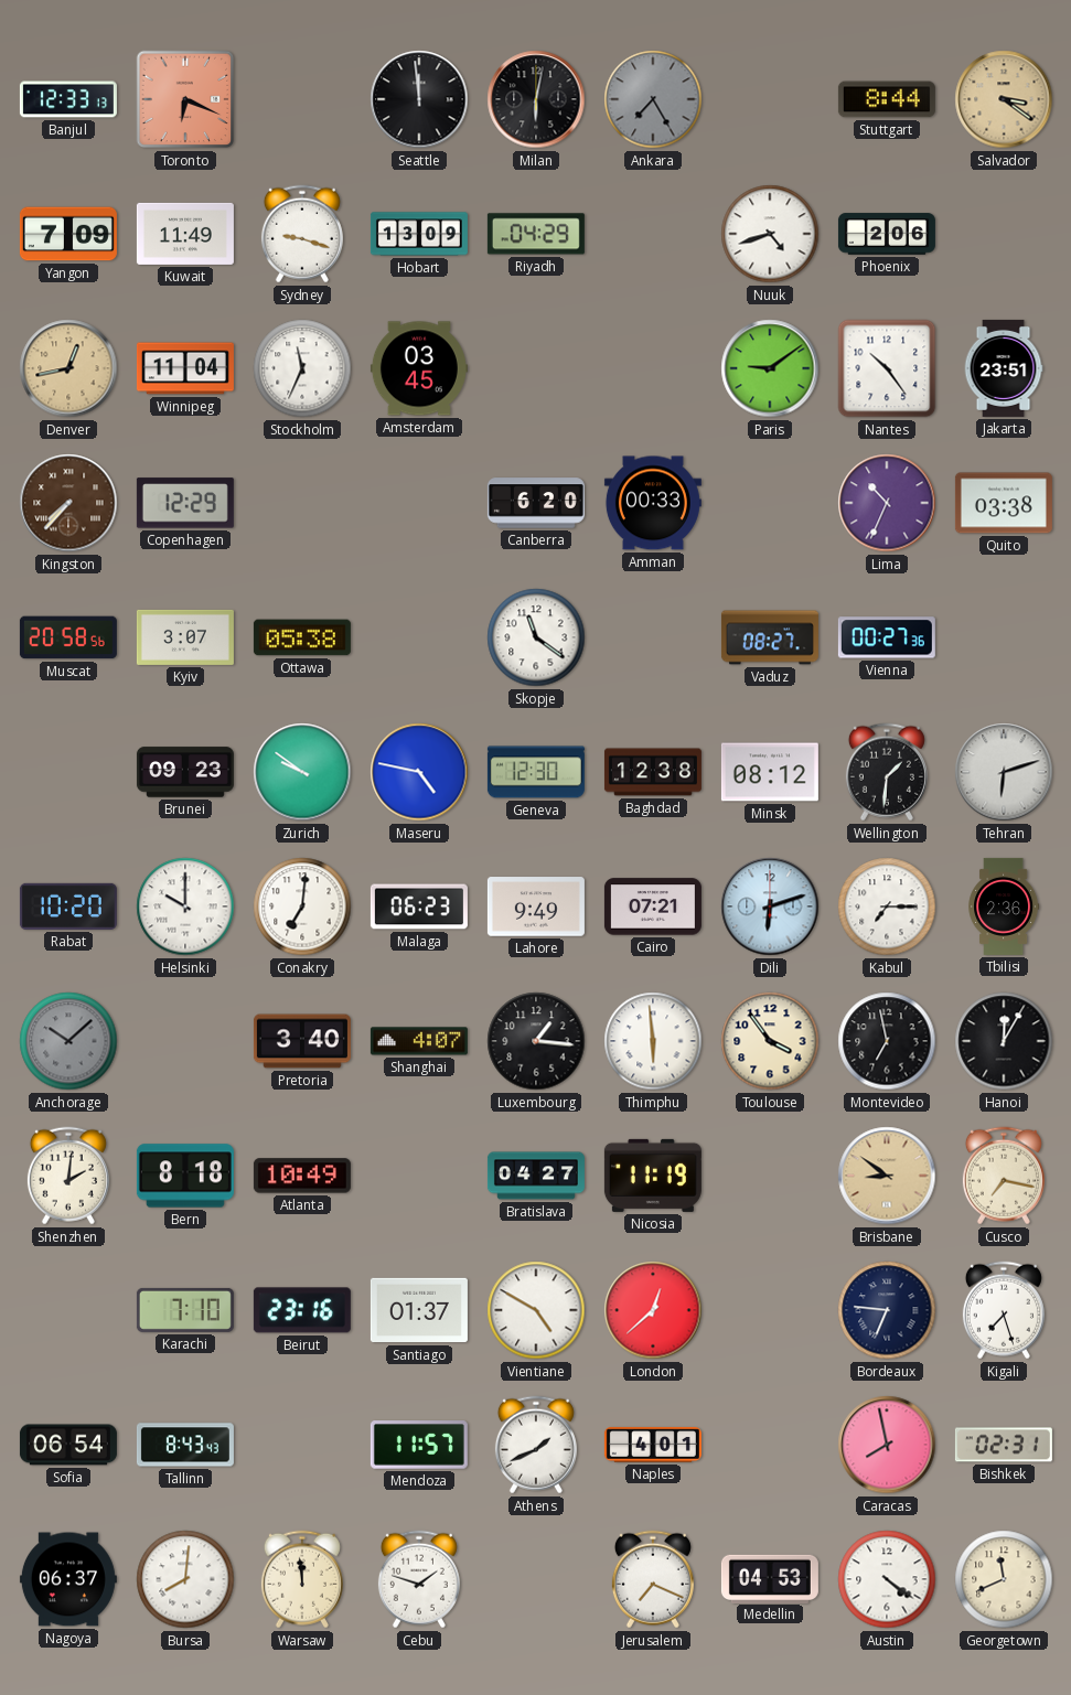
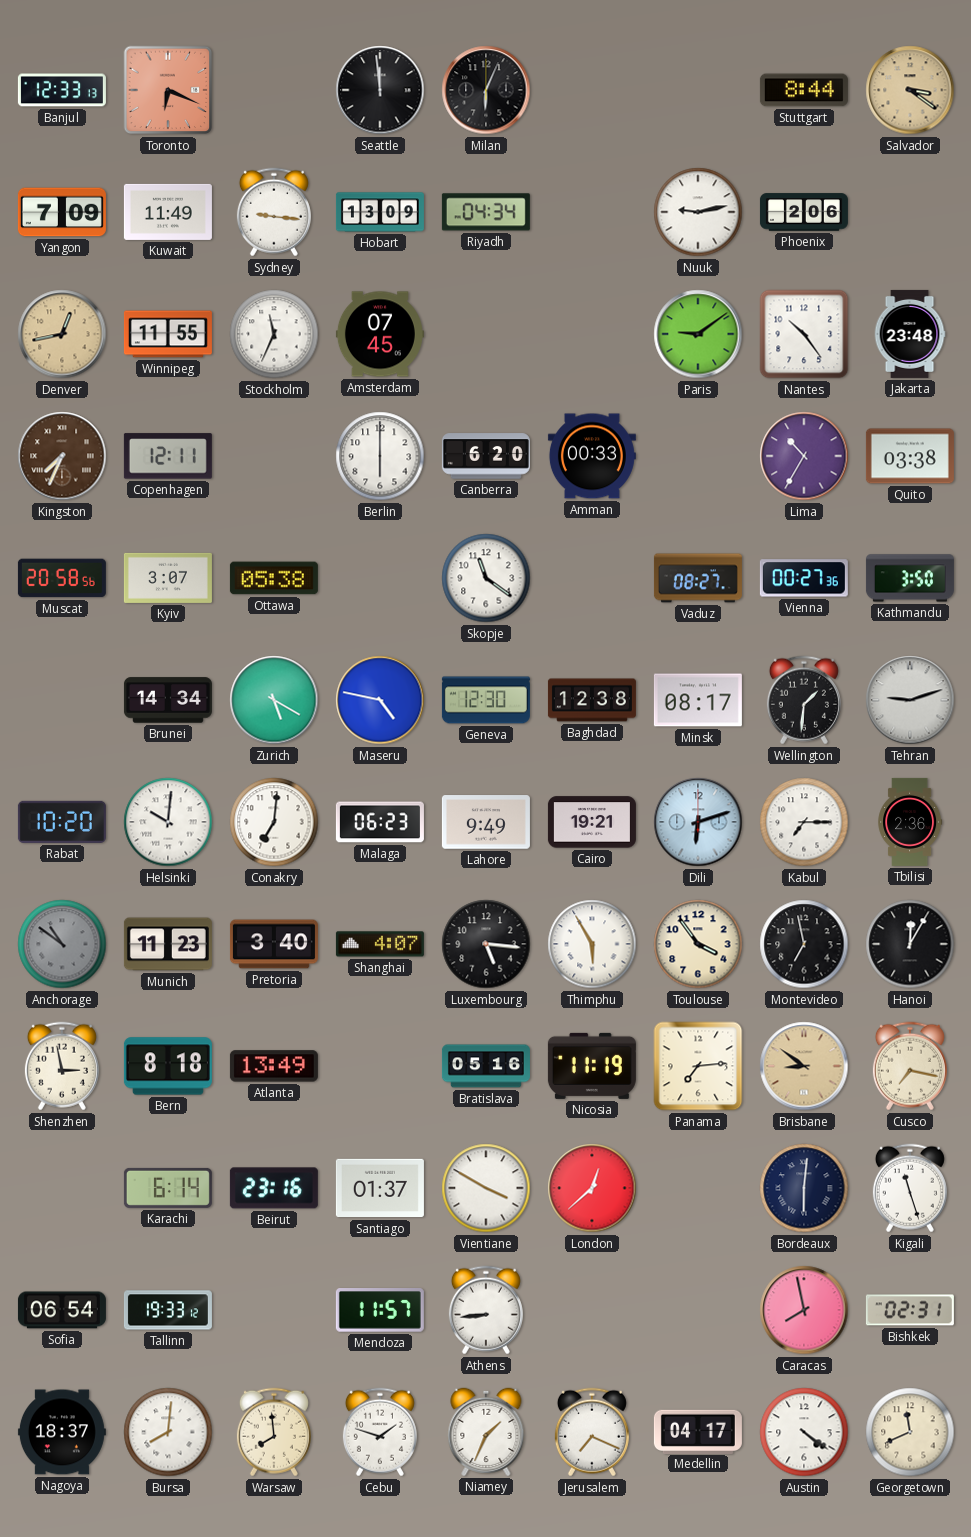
Milan: 6:02 -> 6:04
Ankara: 7:25 -> none
Sydney: 9:18 -> 9:16
Riyadh: 04:29 -> 04:34
Nuuk: 4:42 -> 9:13
Winnipeg: 11:04 -> 11:55
Amsterdam: 03:45 -> 07:45
Jakarta: 23:51 -> 23:48
Kingston: 7:37 -> 7:34
Copenhagen: 12:29 -> 12:11
Berlin: none -> 6:00
Lima: 10:34 -> 10:35
Kathmandu: none -> 3:50
Brunei: 09:23 -> 14:34
Zurich: 9:51 -> 5:20
Minsk: 08:12 -> 08:17
Tehran: 6:12 -> 9:12
Helsinki: 10:00 -> 10:01
Cairo: 07:21 -> 19:21
Anchorage: 10:08 -> 10:51
Munich: none -> 11:23
Luxembourg: 1:16 -> 5:16
Thimphu: 5:59 -> 5:55
Shenzhen: 2:01 -> 2:58
Atlanta: 10:49 -> 13:49
Bratislava: 04:27 -> 05:16
Panama: none -> 7:14
Karachi: 7:10 -> 6:14
Vientiane: 4:50 -> 3:50
Bordeaux: 6:46 -> 6:01
Kigali: 7:27 -> 11:27
Tallinn: 8:43 -> 19:33
Athens: 1:41 -> 8:44
Naples: 4:01 -> none
Nagoya: 06:37 -> 18:37
Warsaw: 11:59 -> 7:59
Niamey: none -> 1:34
Medellin: 04:53 -> 04:17
